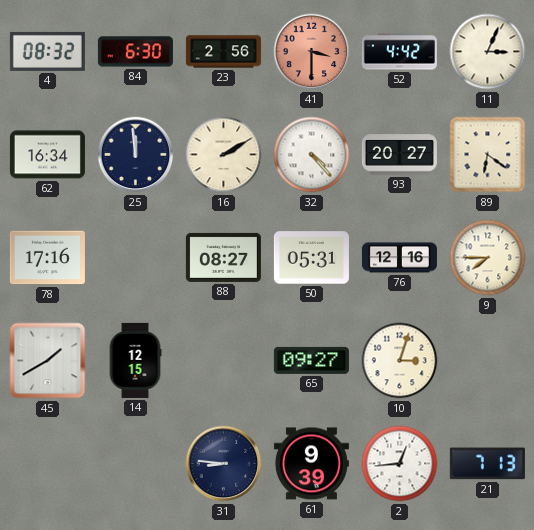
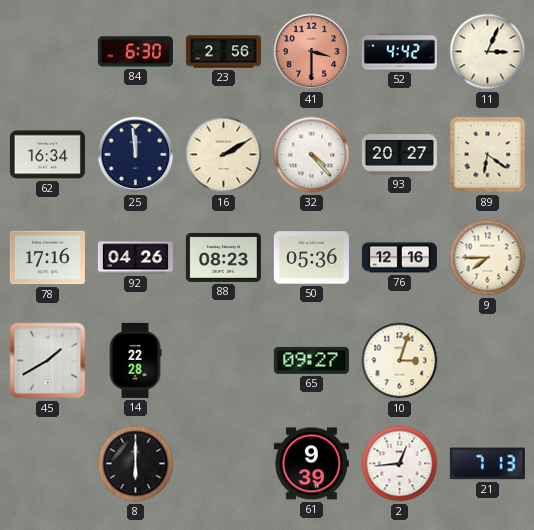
4: 08:32 -> none
92: none -> 04:26
88: 08:27 -> 08:23
50: 05:31 -> 05:36
14: 12:15 -> 22:28
8: none -> 6:00
31: 8:46 -> none
